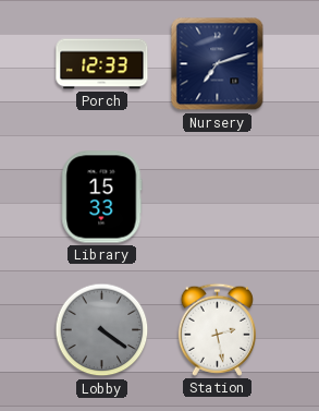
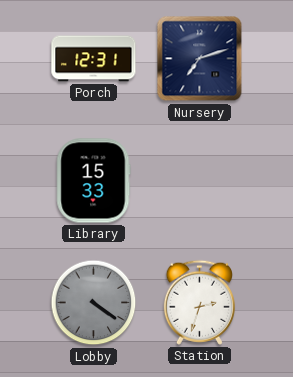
Porch: 12:33 -> 12:31
Station: 2:28 -> 2:33
